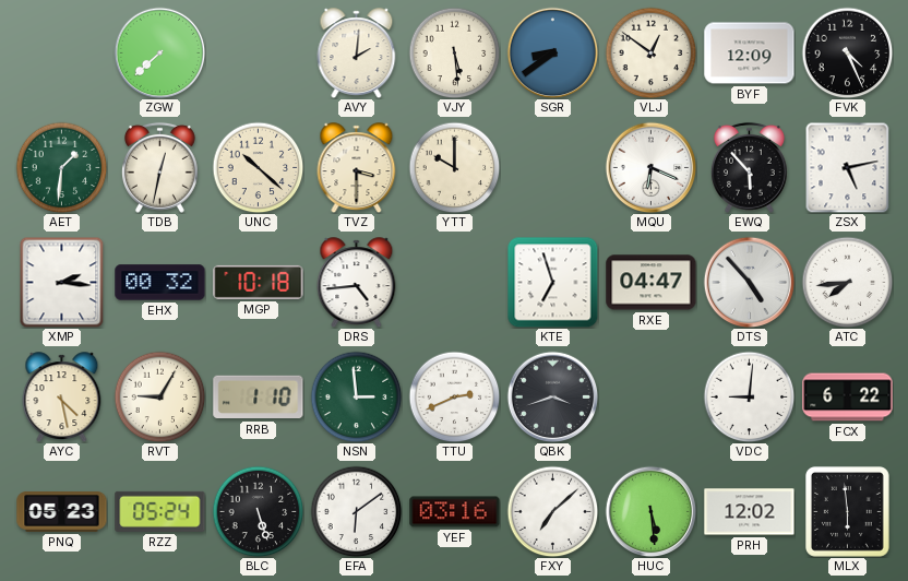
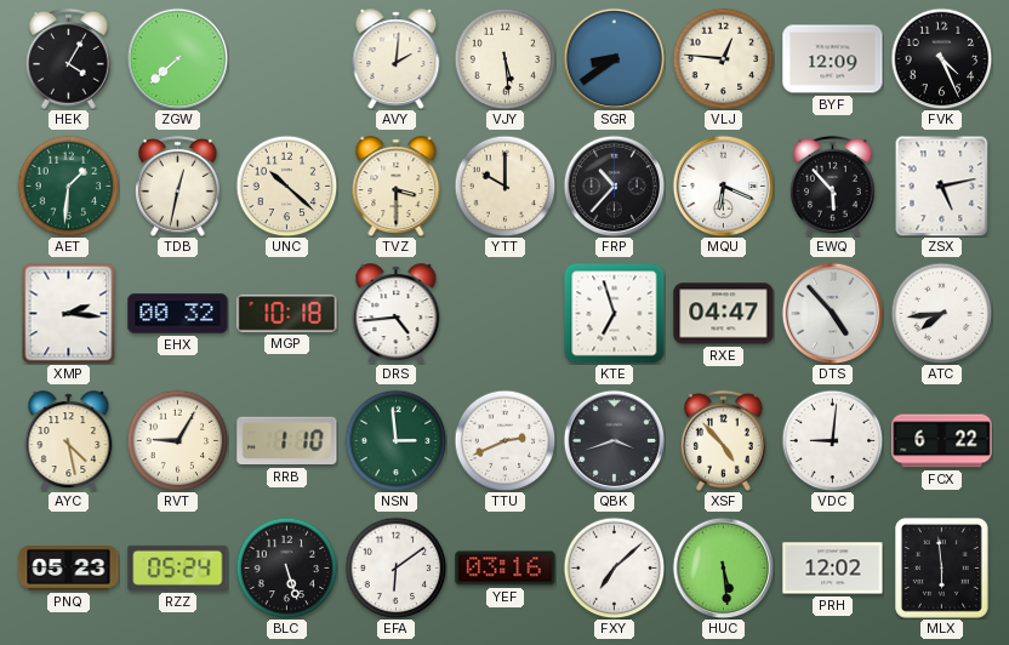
HEK: none -> 4:05
VLJ: 12:51 -> 12:46
FRP: none -> 10:37
XSF: none -> 4:53
